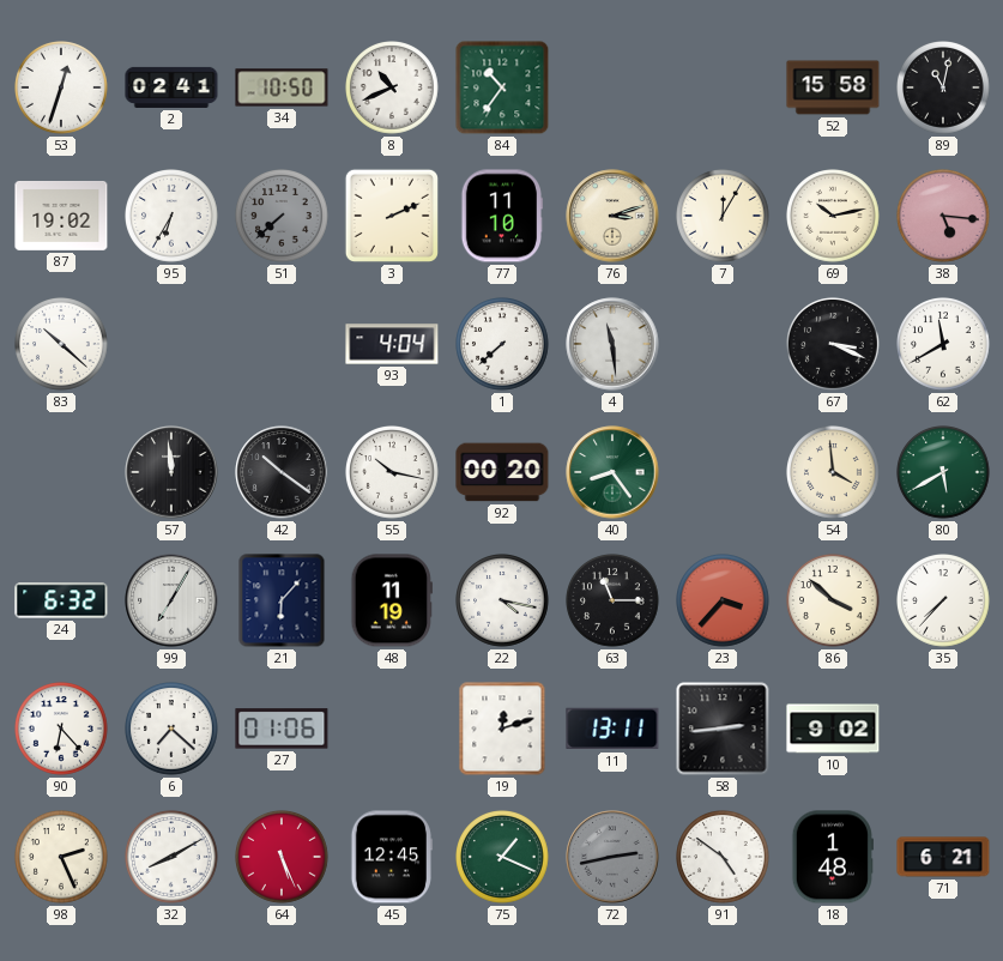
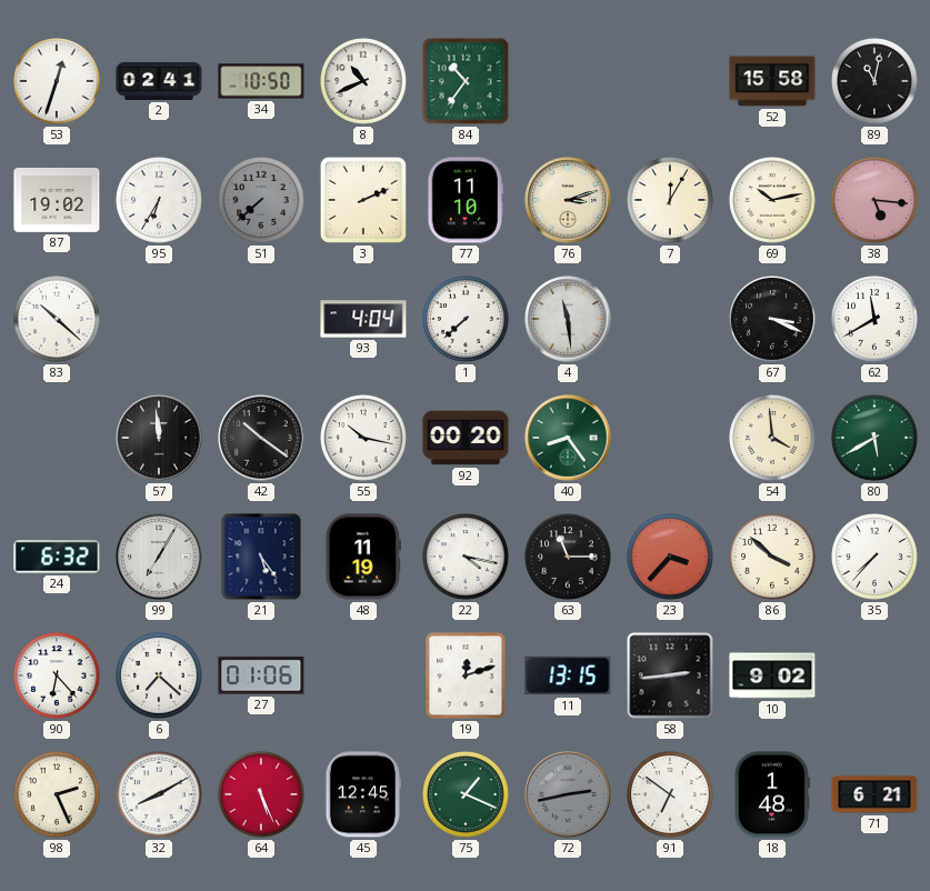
21: 6:07 -> 5:24
11: 13:11 -> 13:15
91: 4:51 -> 6:51
